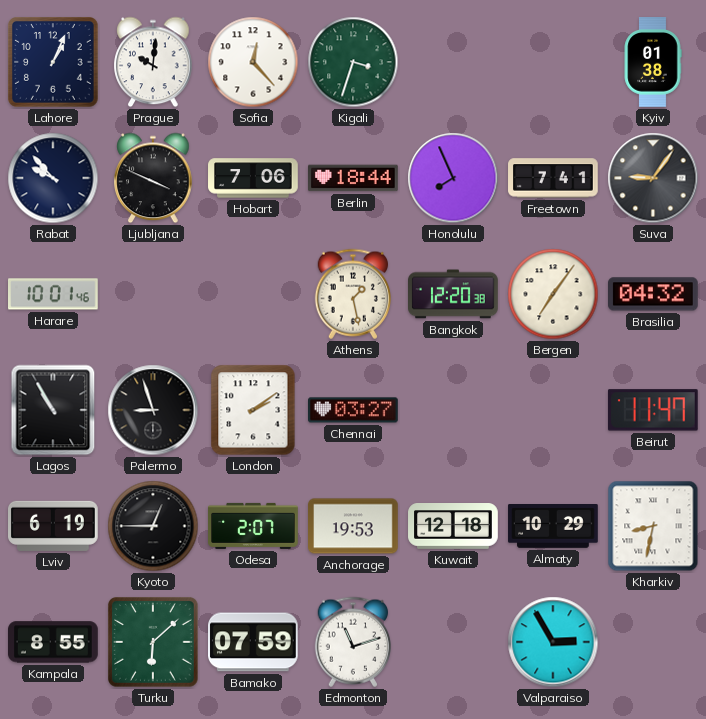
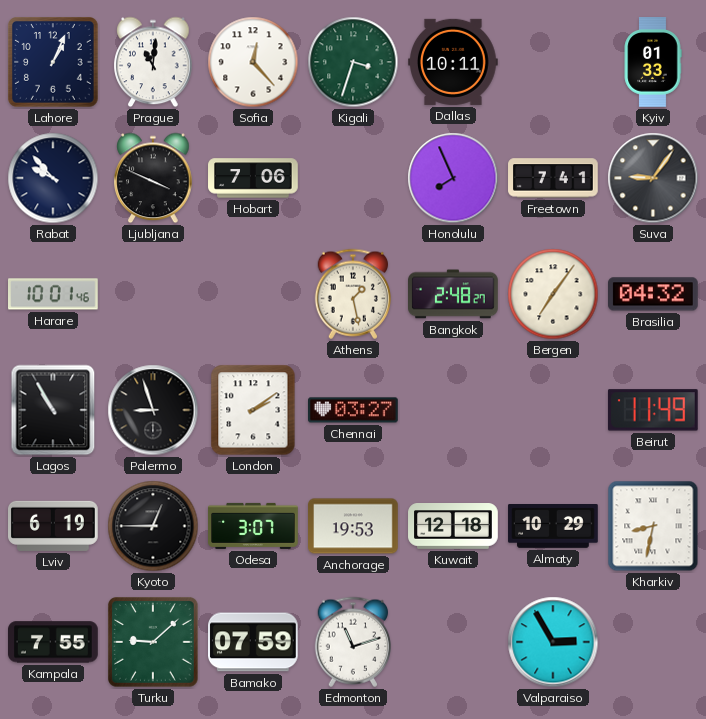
Prague: 10:01 -> 11:01
Dallas: none -> 10:11
Kyiv: 01:38 -> 01:33
Berlin: 18:44 -> none
Bangkok: 12:20 -> 2:48
Beirut: 11:47 -> 11:49
Odesa: 2:07 -> 3:07
Kampala: 8:55 -> 7:55
Turku: 6:08 -> 9:08
